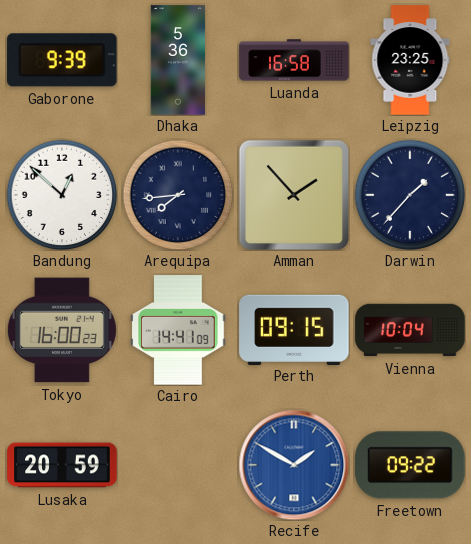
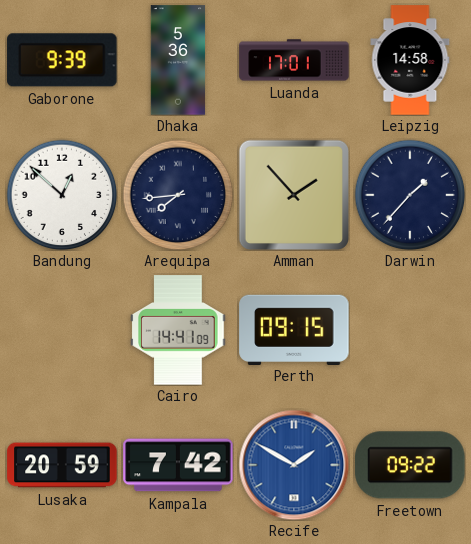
Luanda: 16:58 -> 17:01
Leipzig: 23:25 -> 14:58
Tokyo: 16:00 -> none
Vienna: 10:04 -> none
Kampala: none -> 7:42
